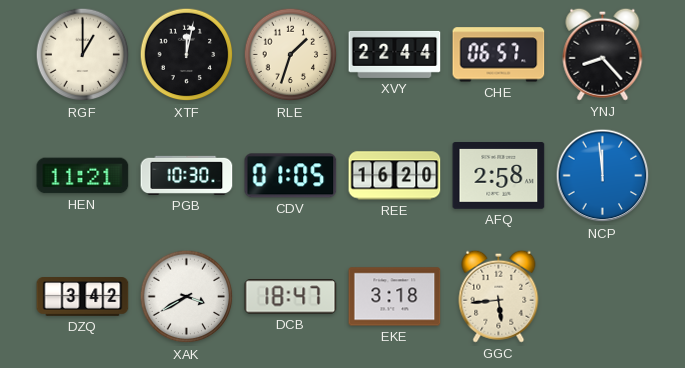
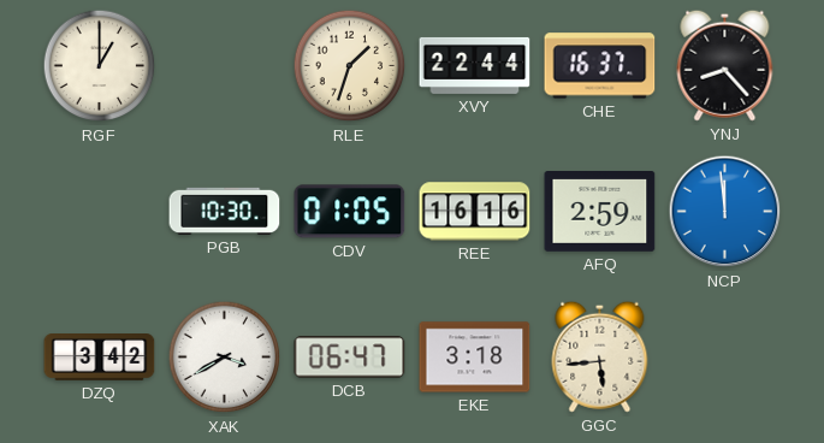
XTF: 12:02 -> none
CHE: 06:57 -> 16:37
HEN: 11:21 -> none
REE: 16:20 -> 16:16
AFQ: 2:58 -> 2:59
DCB: 18:47 -> 06:47
